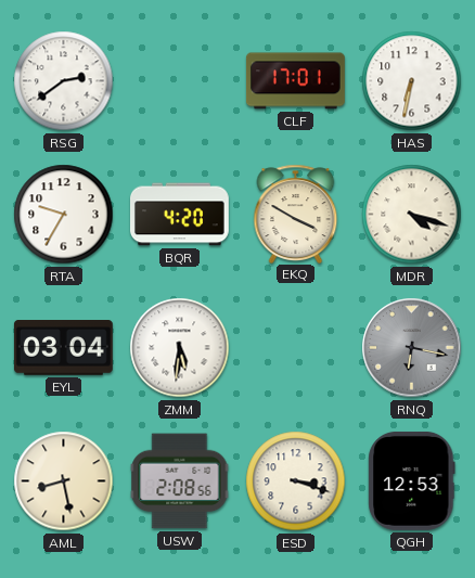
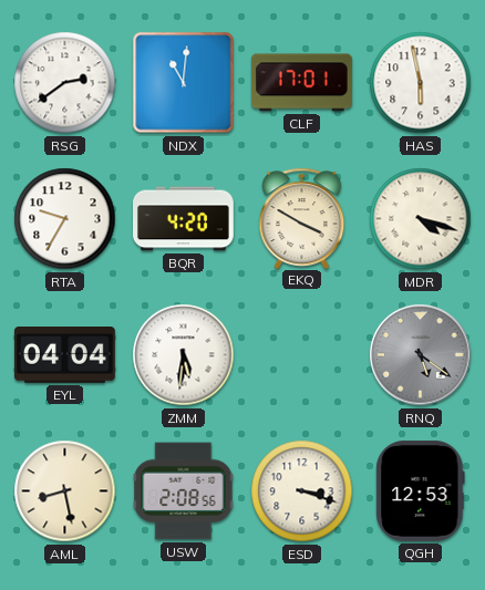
NDX: none -> 11:01
HAS: 6:32 -> 5:58
EYL: 03:04 -> 04:04
RNQ: 6:17 -> 5:21
